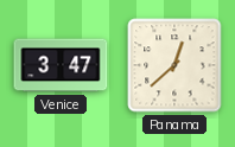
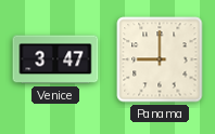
Panama: 12:38 -> 9:00
